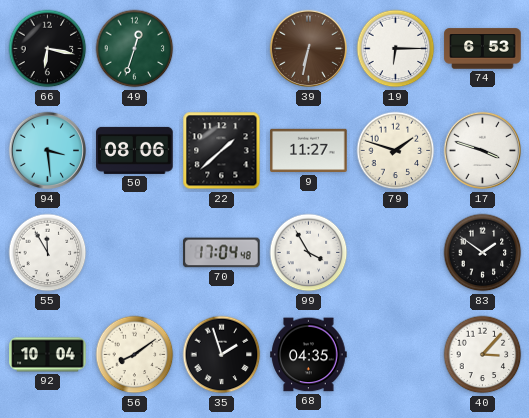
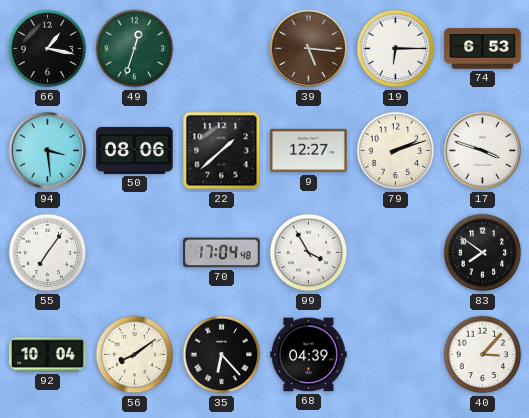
66: 6:17 -> 1:17
39: 6:32 -> 5:16
9: 11:27 -> 12:27
79: 1:48 -> 2:12
55: 11:55 -> 7:06
83: 1:51 -> 7:51
35: 1:57 -> 6:23
68: 04:35 -> 04:39
